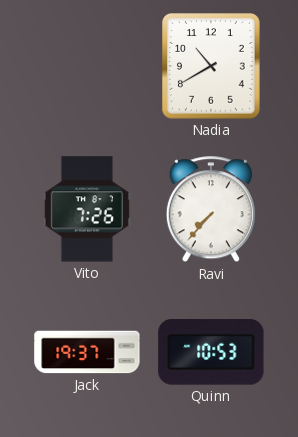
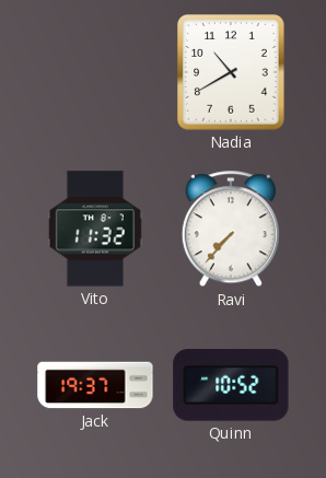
Vito: 7:26 -> 11:32
Quinn: 10:53 -> 10:52
